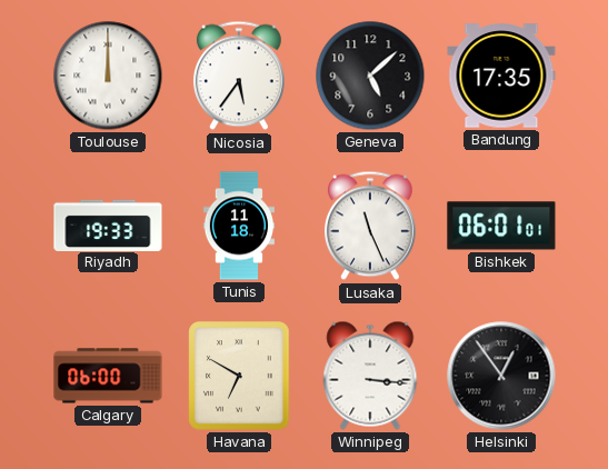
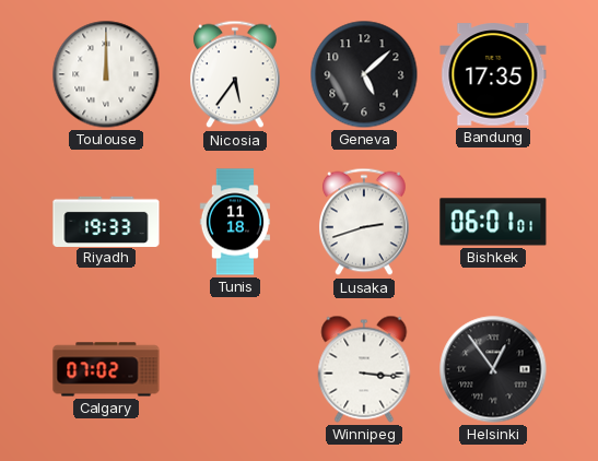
Lusaka: 11:26 -> 2:42
Calgary: 06:00 -> 07:02
Havana: 6:50 -> none
